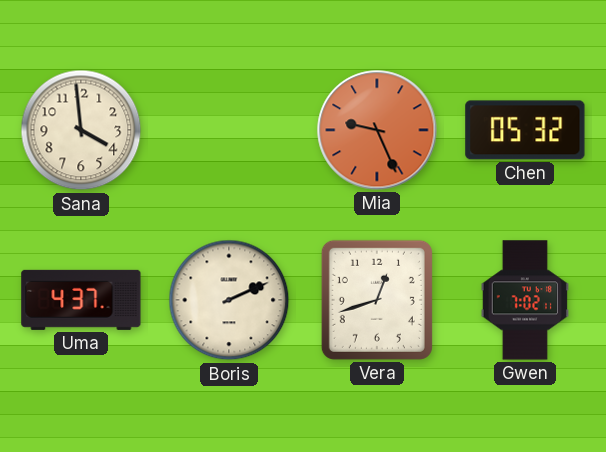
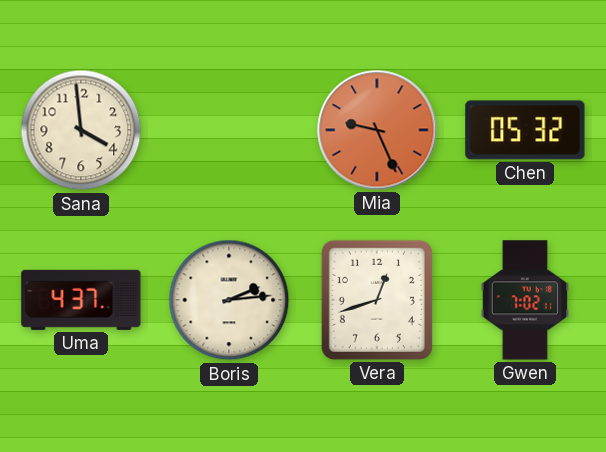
Boris: 2:11 -> 2:14
